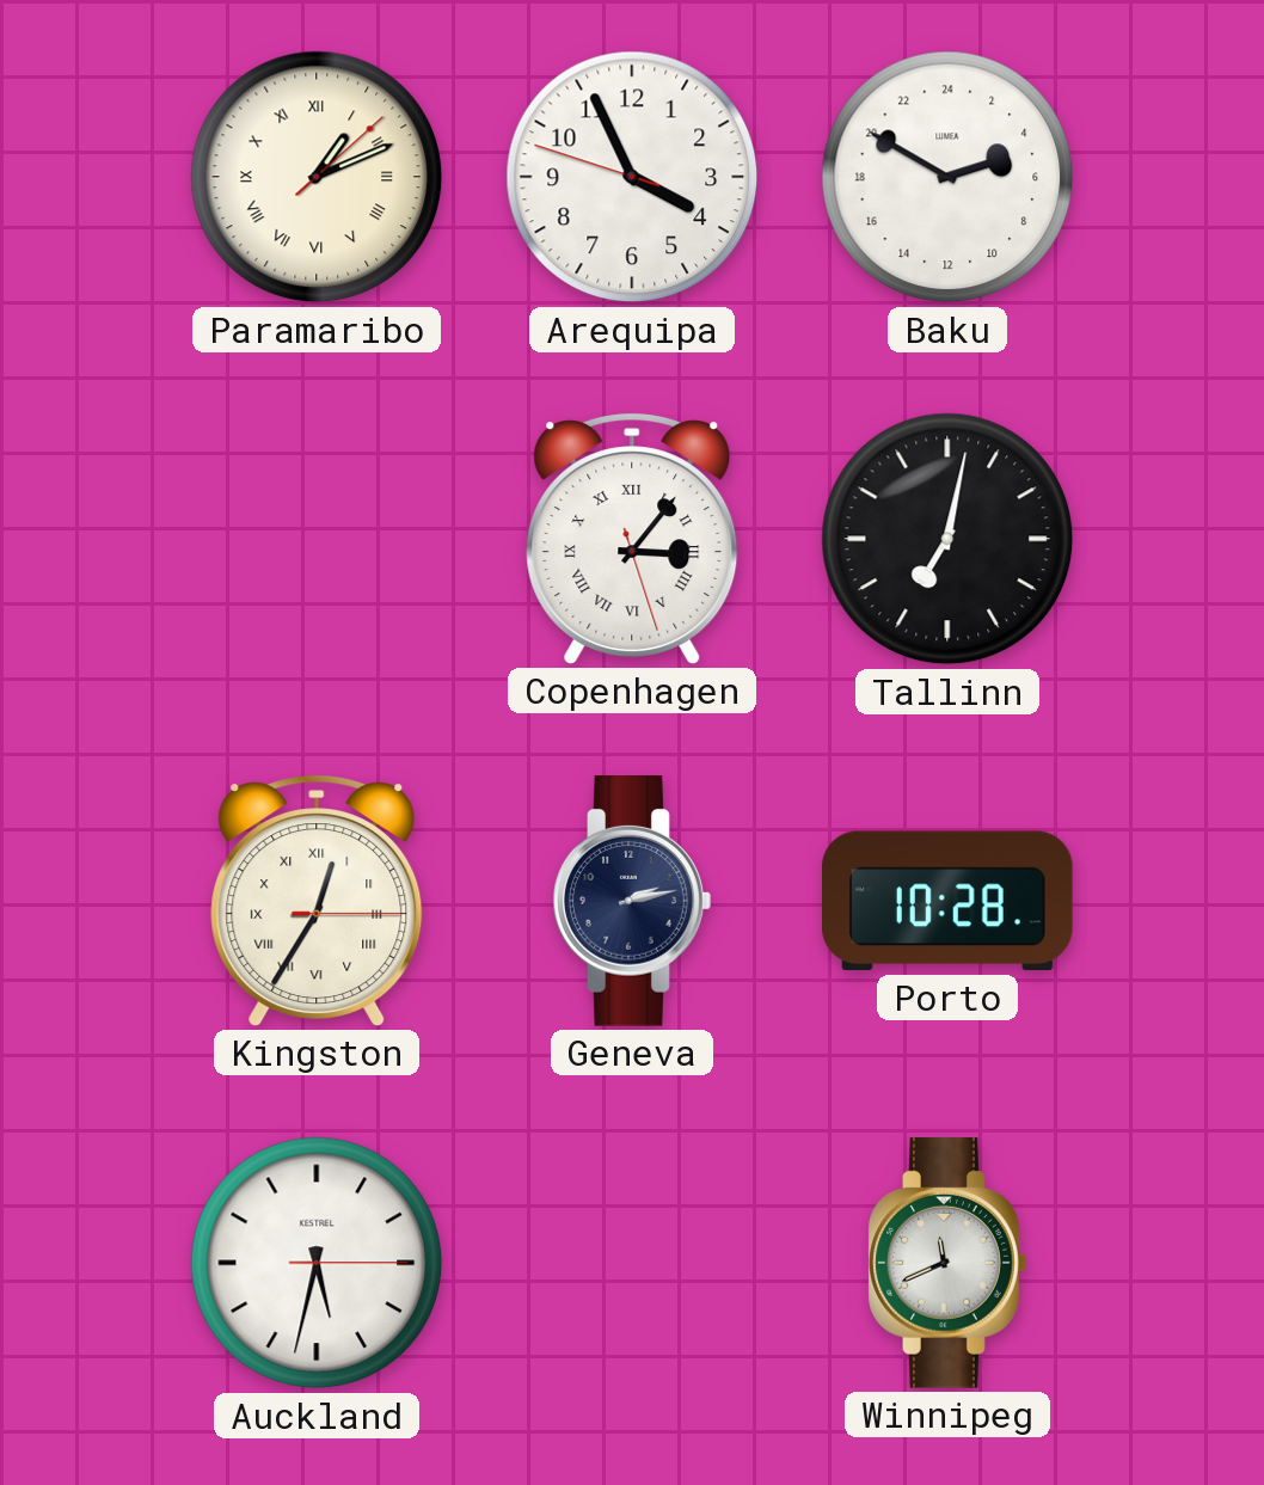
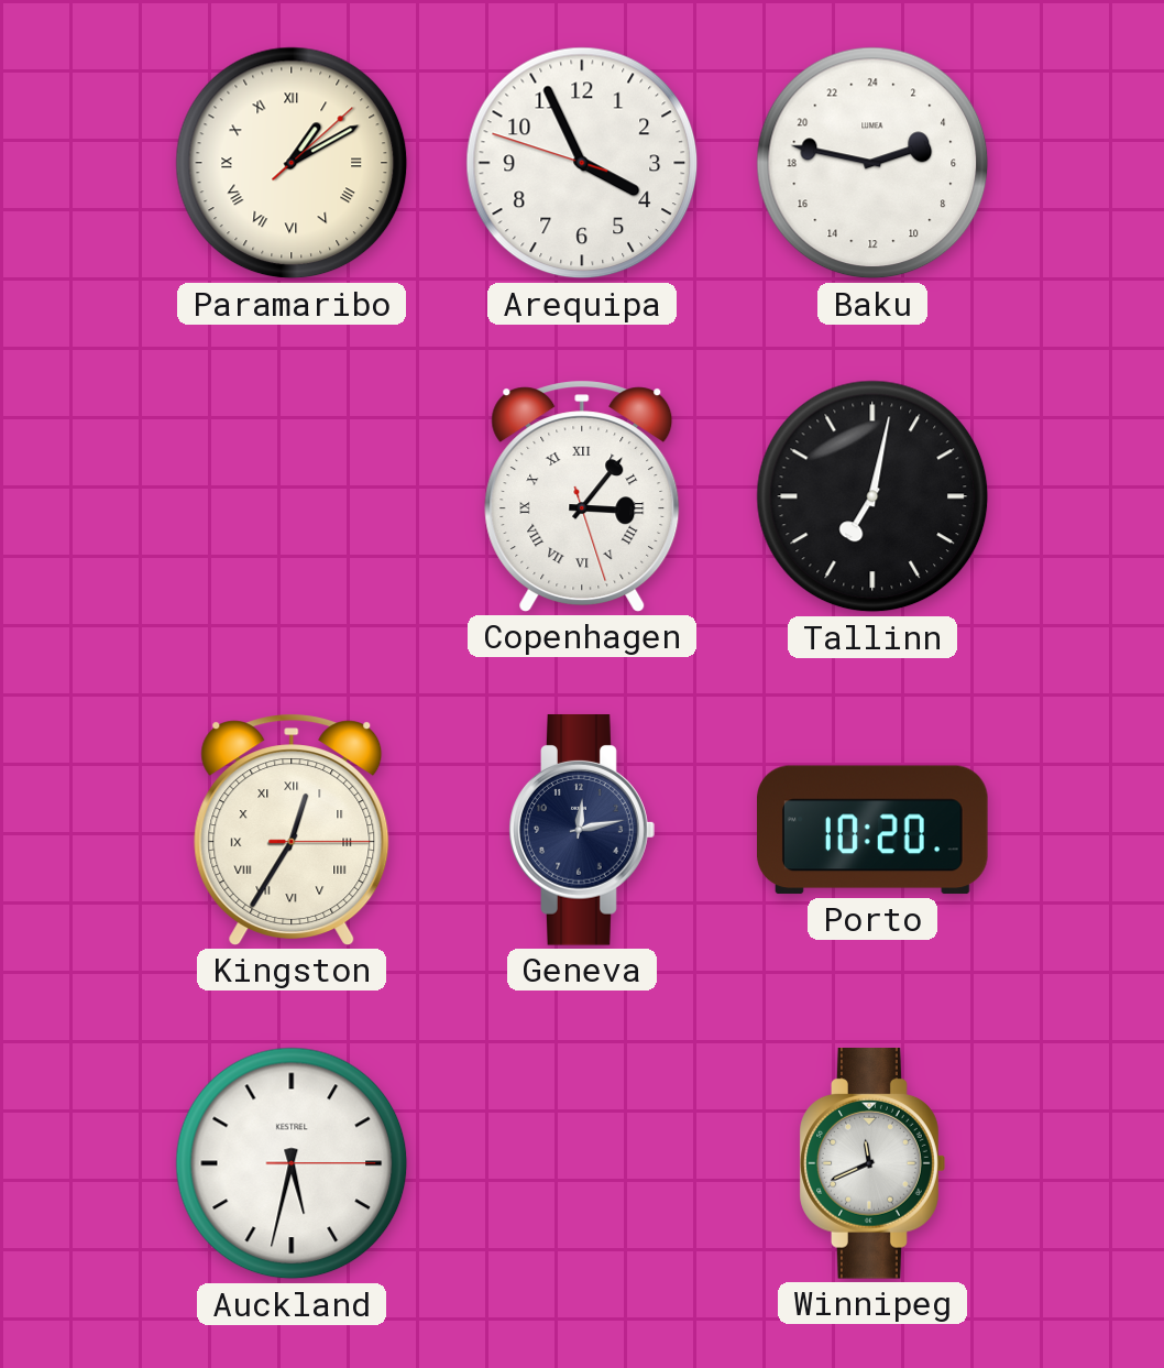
Paramaribo: 1:11 -> 1:10
Baku: 4:50 -> 4:47
Geneva: 2:13 -> 12:13
Porto: 10:28 -> 10:20
